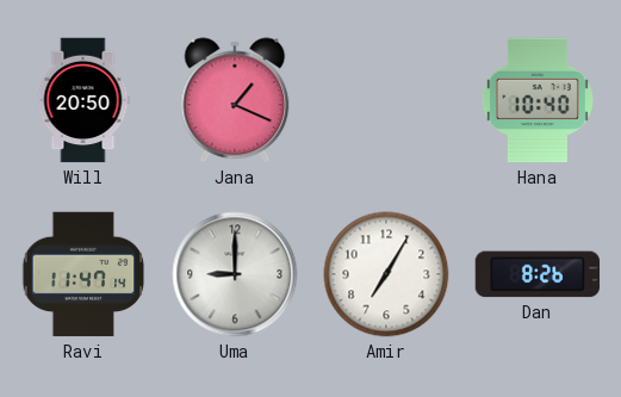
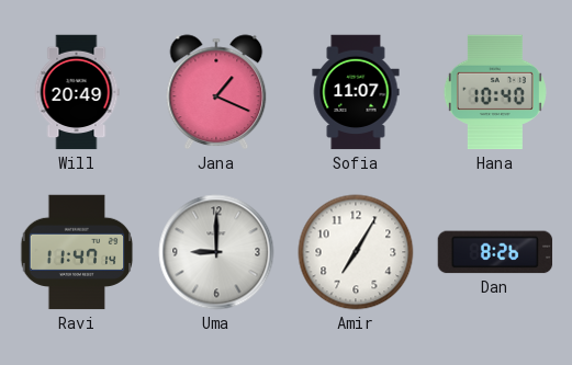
Will: 20:50 -> 20:49
Sofia: none -> 11:07
